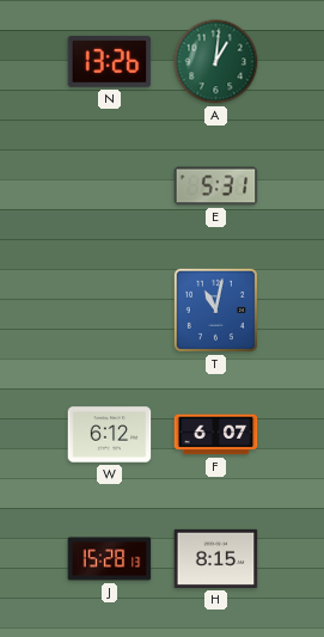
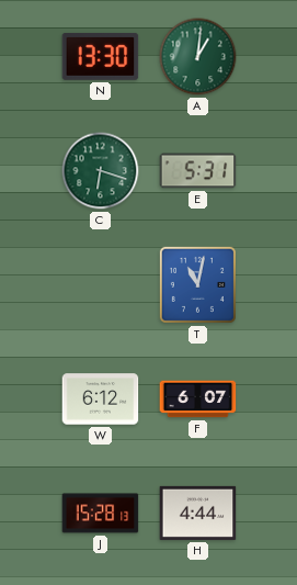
N: 13:26 -> 13:30
C: none -> 6:18
H: 8:15 -> 4:44
